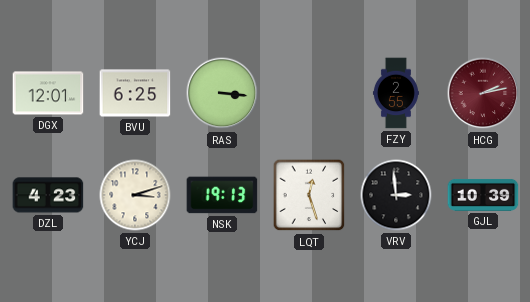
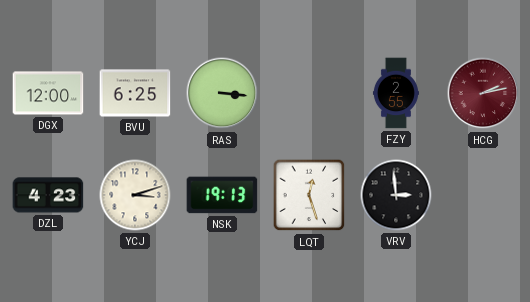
DGX: 12:01 -> 12:00
GJL: 10:39 -> none
